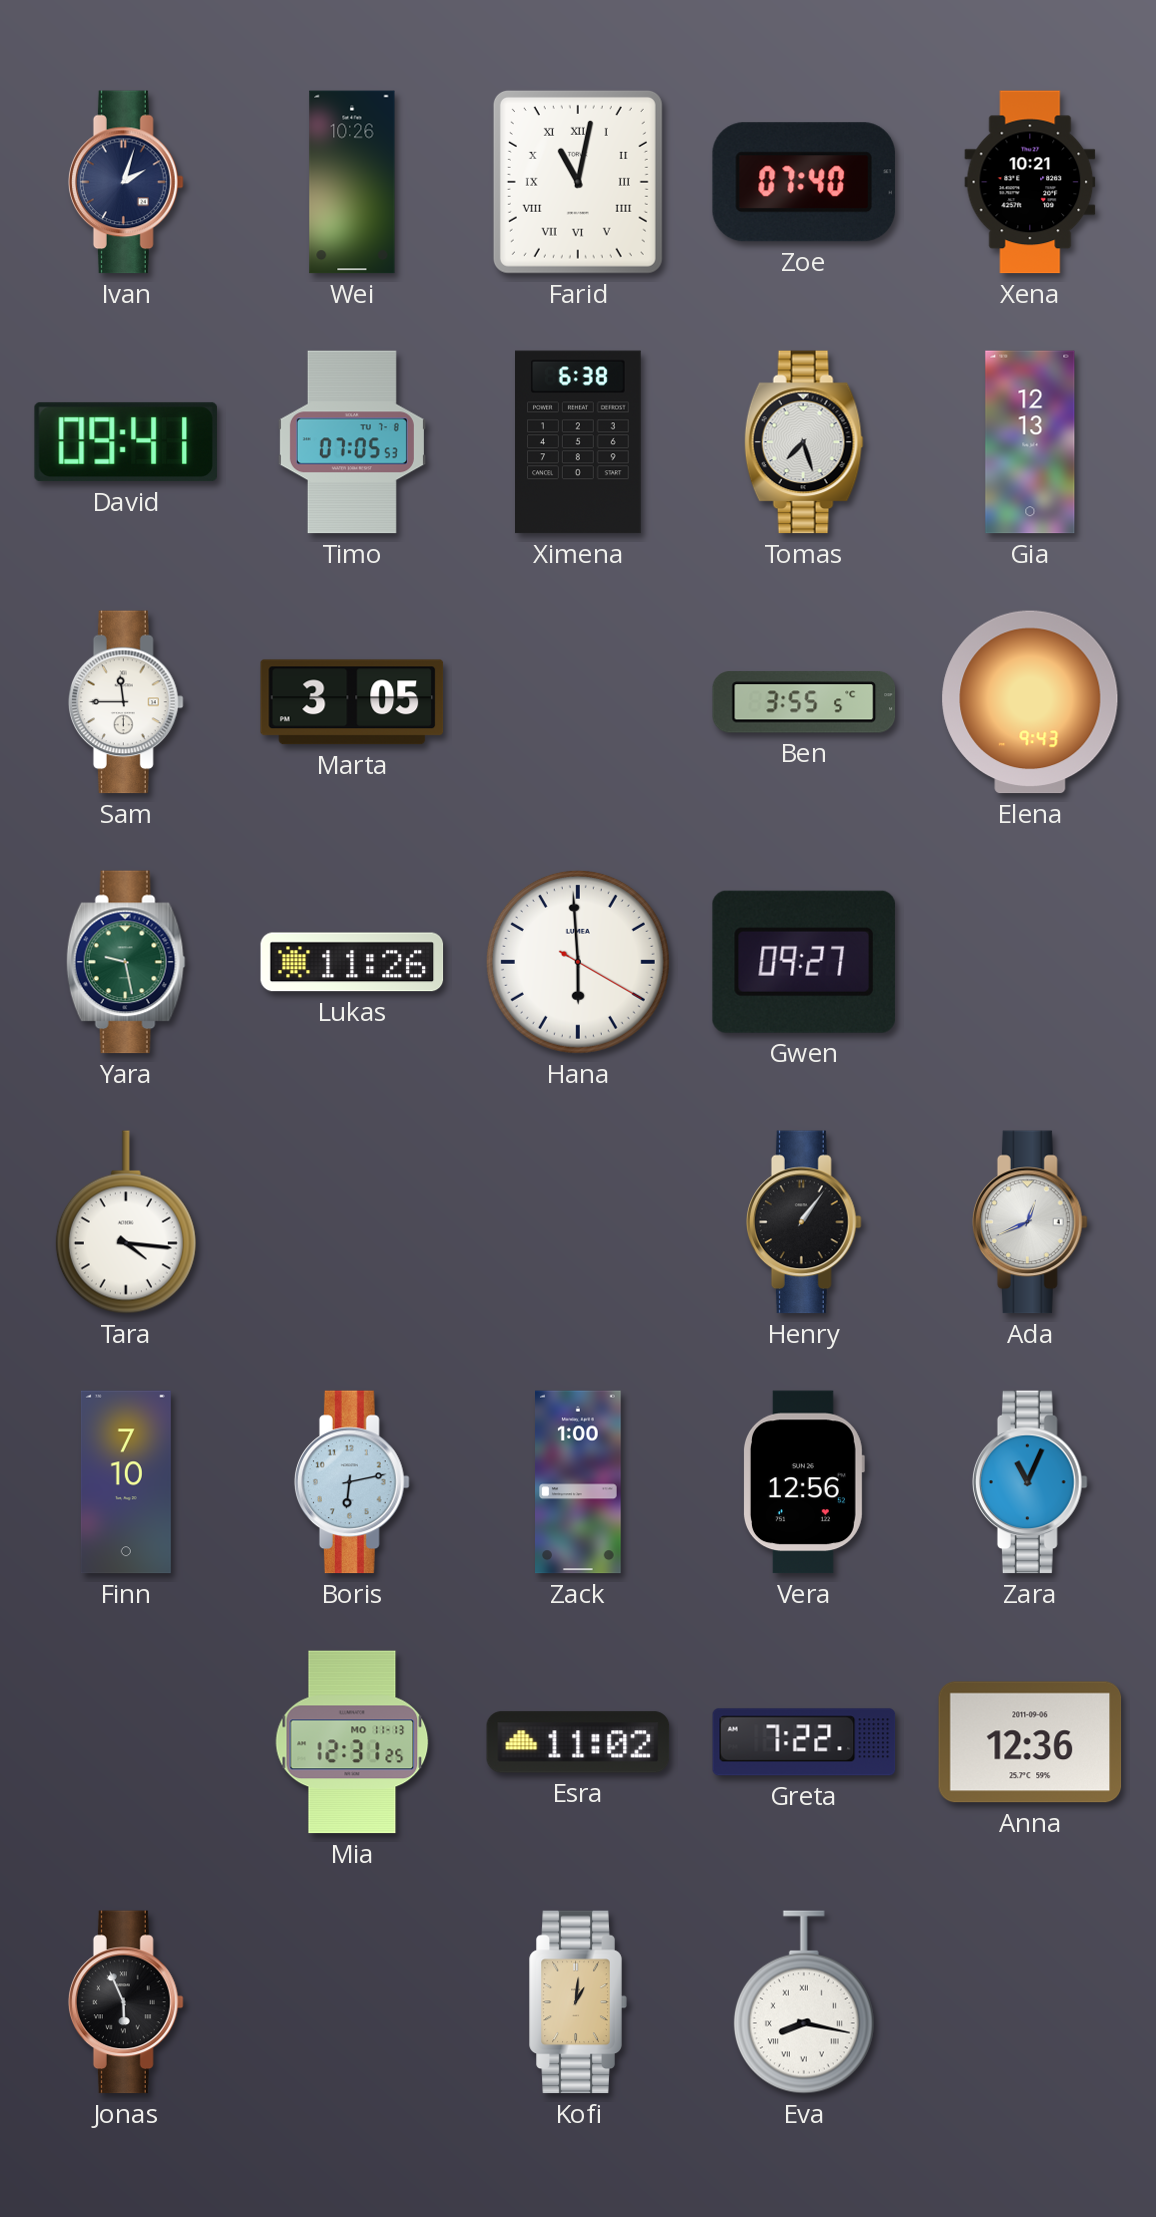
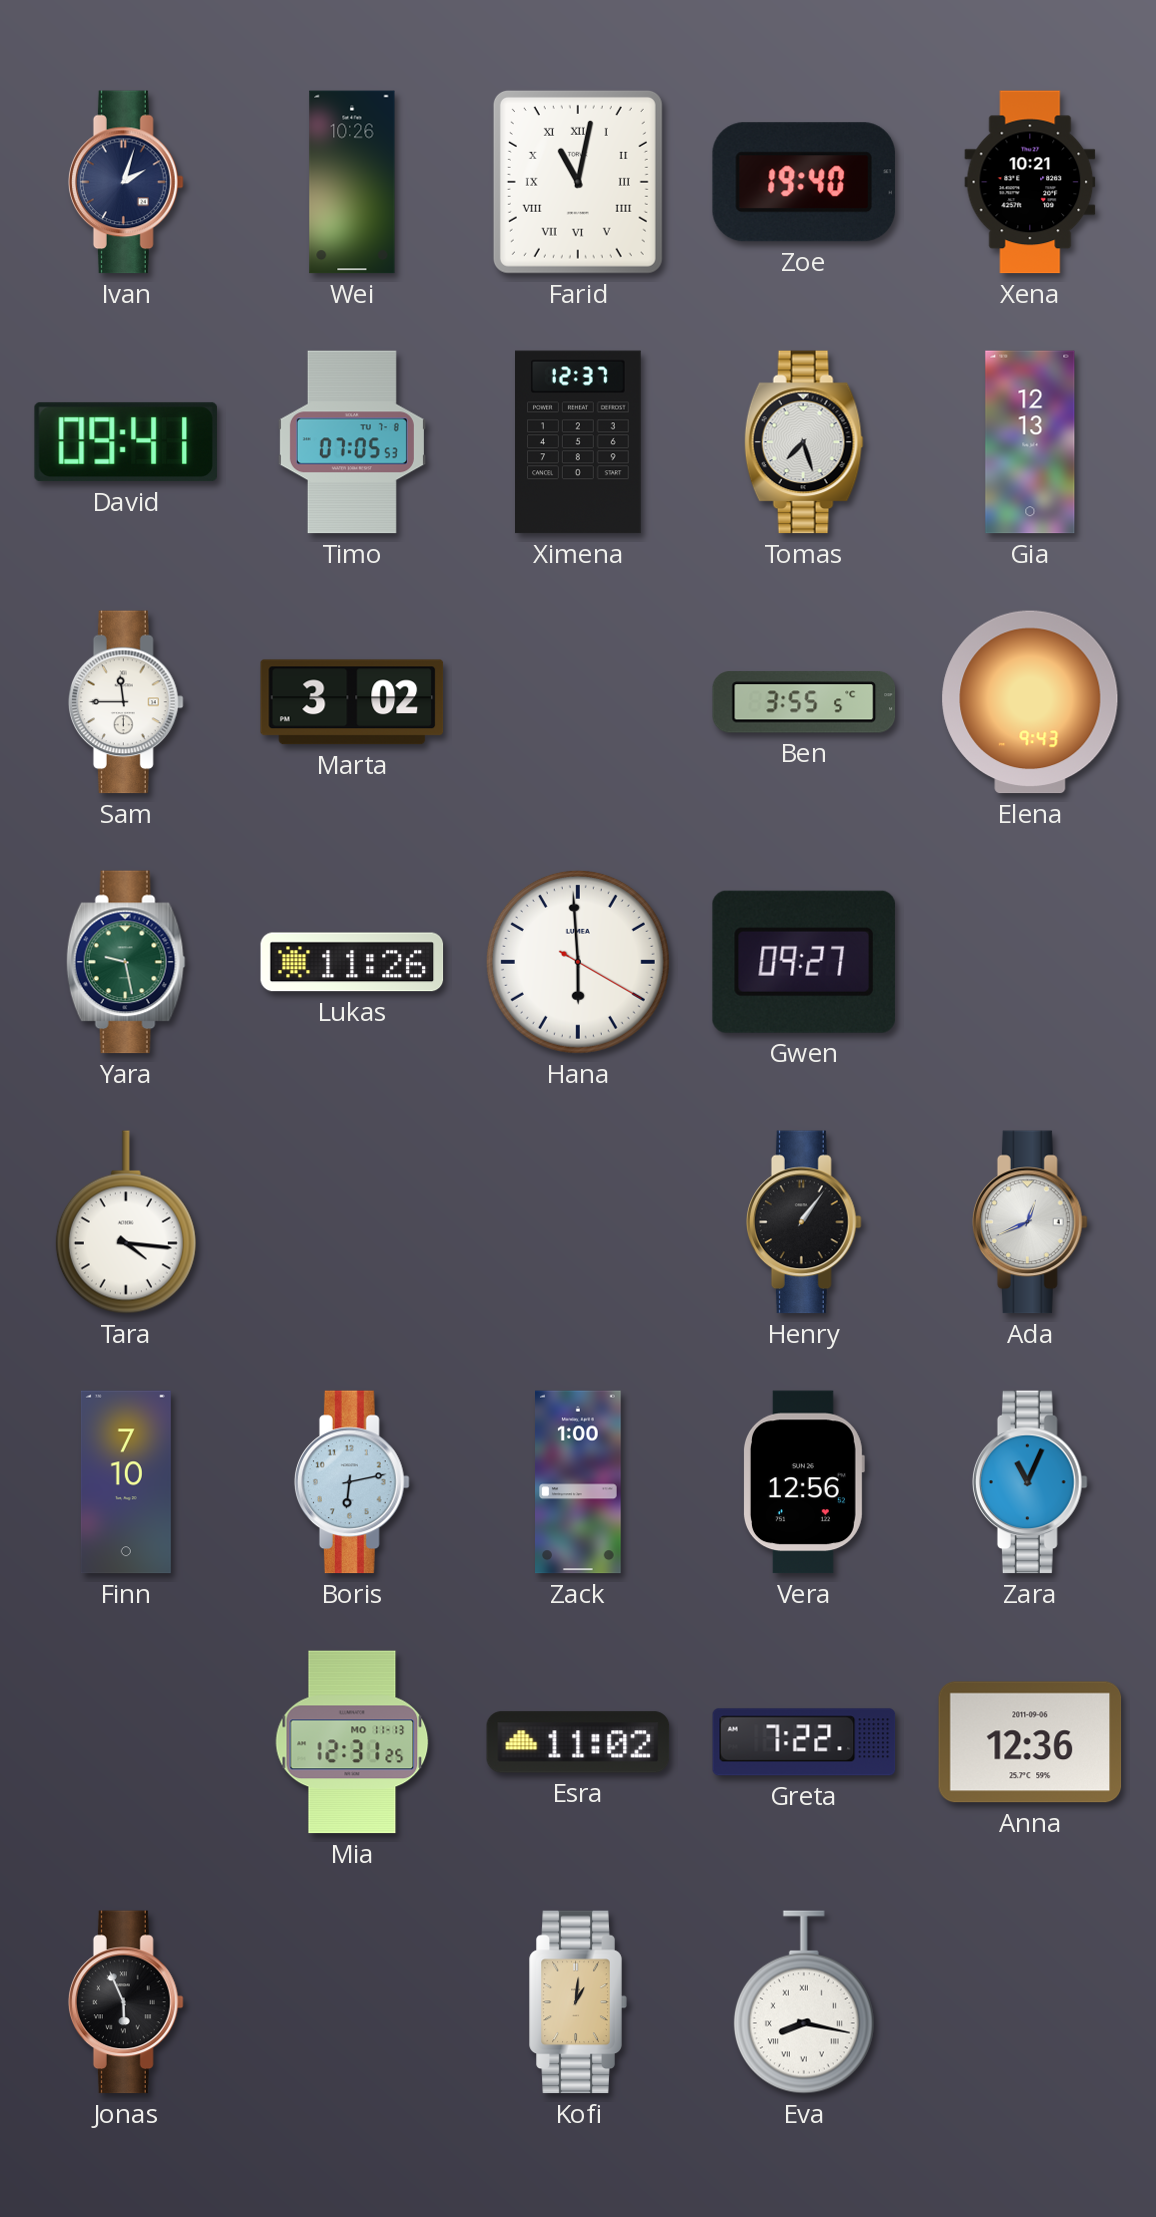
Zoe: 07:40 -> 19:40
Ximena: 6:38 -> 12:37
Marta: 3:05 -> 3:02
